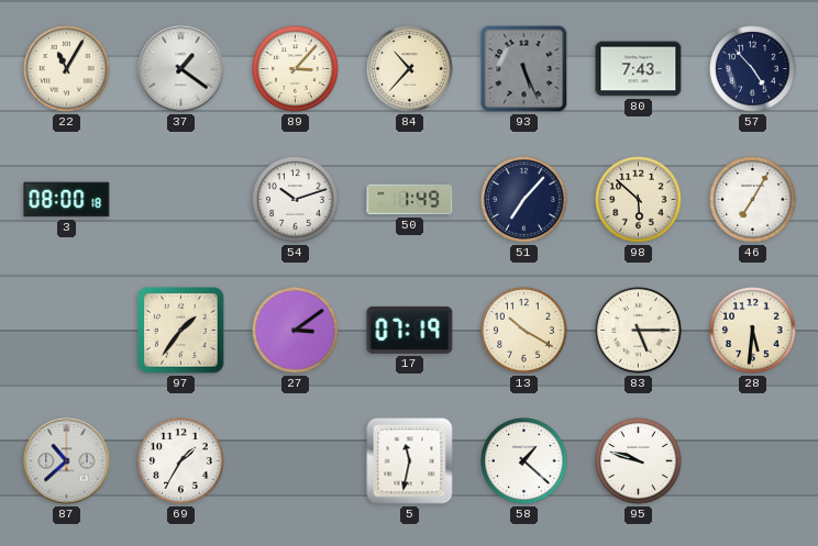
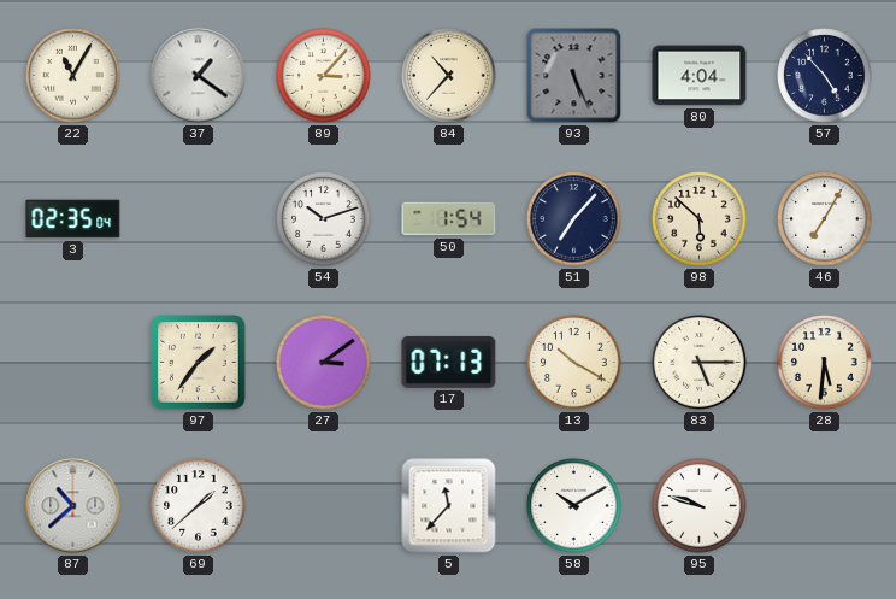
80: 7:43 -> 4:04
3: 08:00 -> 02:35
50: 1:49 -> 1:54
17: 07:19 -> 07:13
69: 1:35 -> 1:38
5: 11:32 -> 11:37
58: 1:22 -> 10:10
